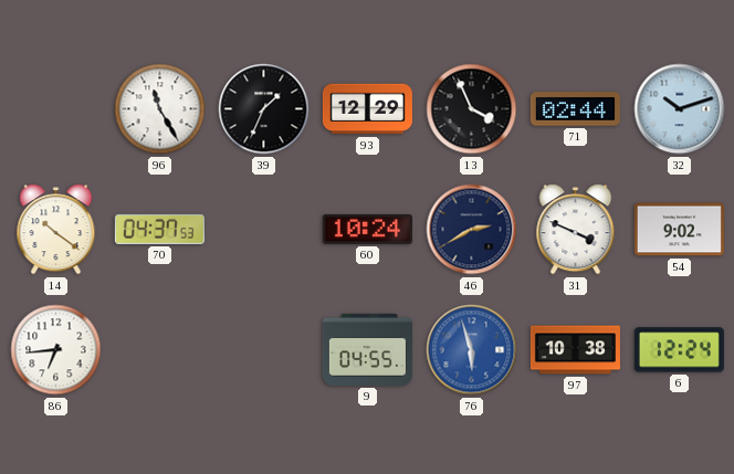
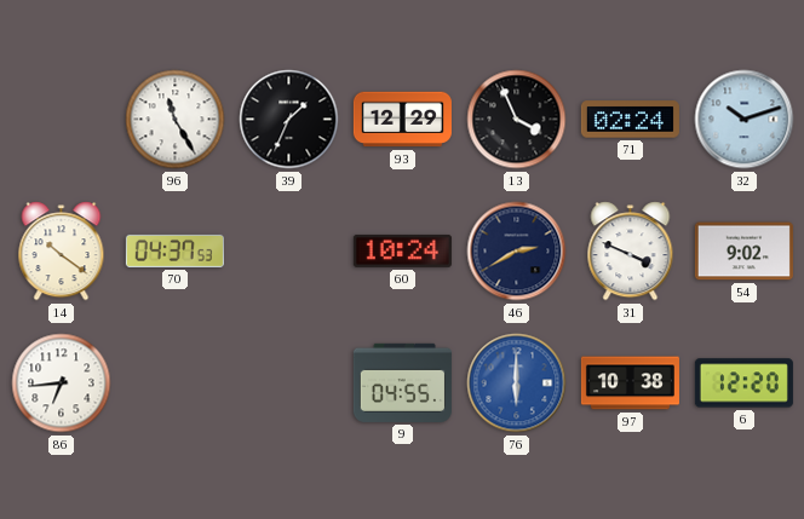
71: 02:44 -> 02:24
76: 5:57 -> 6:00
6: 12:24 -> 12:20
